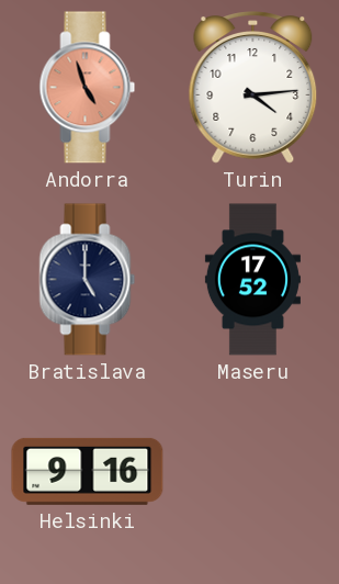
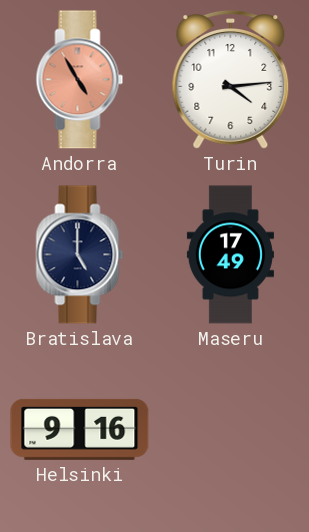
Andorra: 4:57 -> 4:55
Maseru: 17:52 -> 17:49
